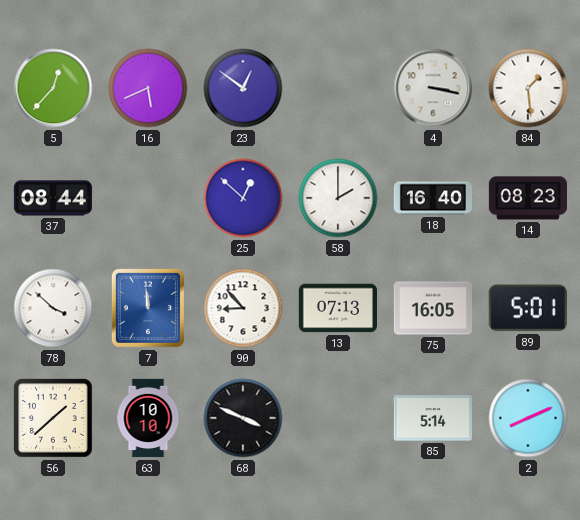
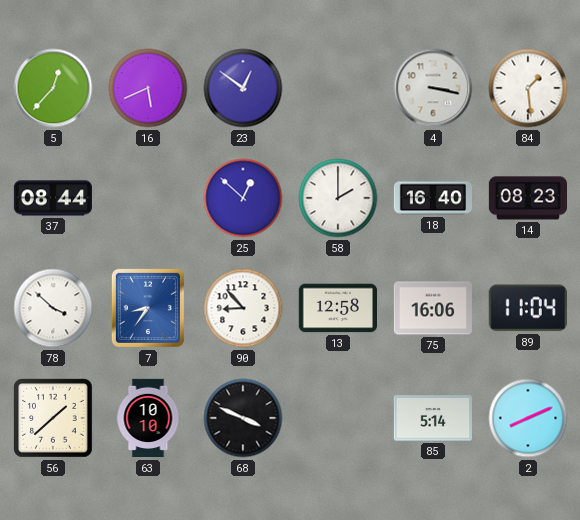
7: 11:59 -> 8:36
13: 07:13 -> 12:58
75: 16:05 -> 16:06
89: 5:01 -> 11:04
